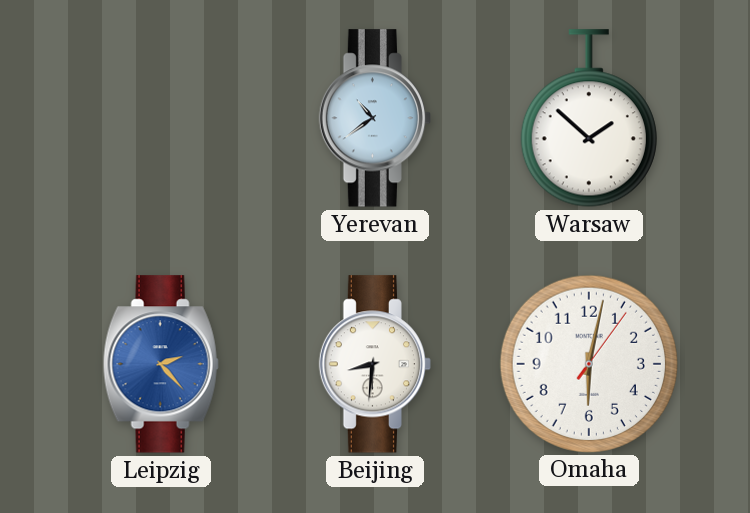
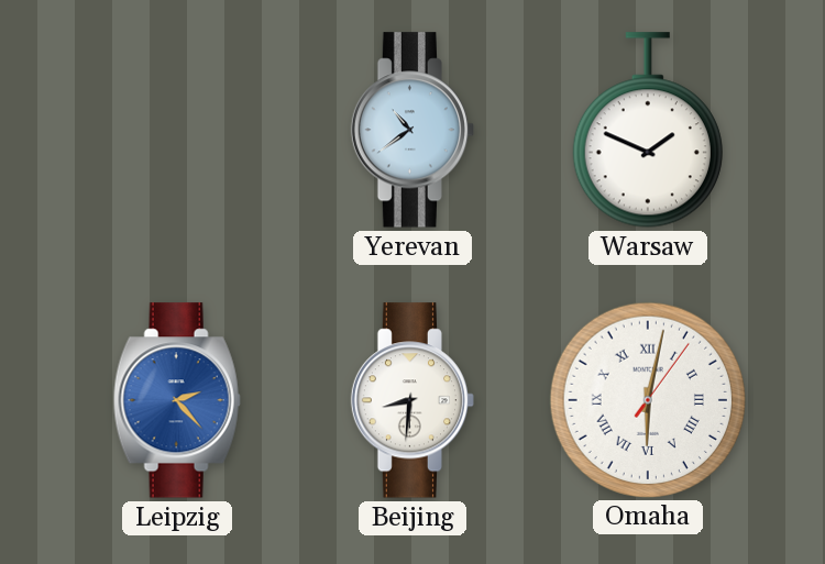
Warsaw: 1:52 -> 1:49
Omaha numerals: Arabic -> Roman
